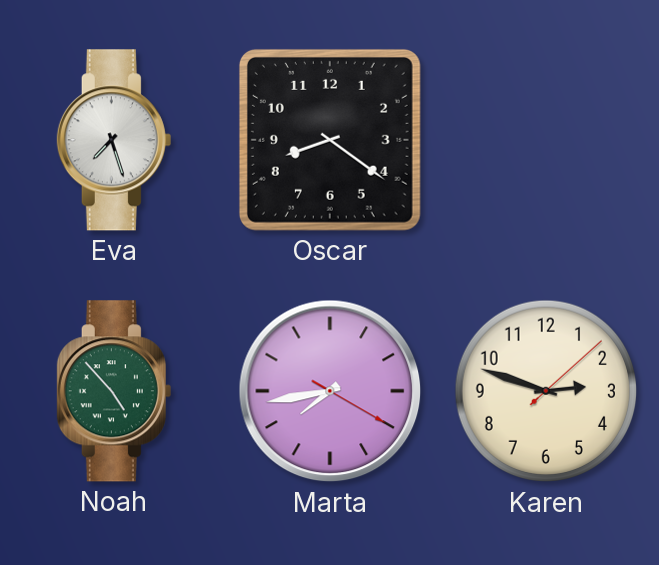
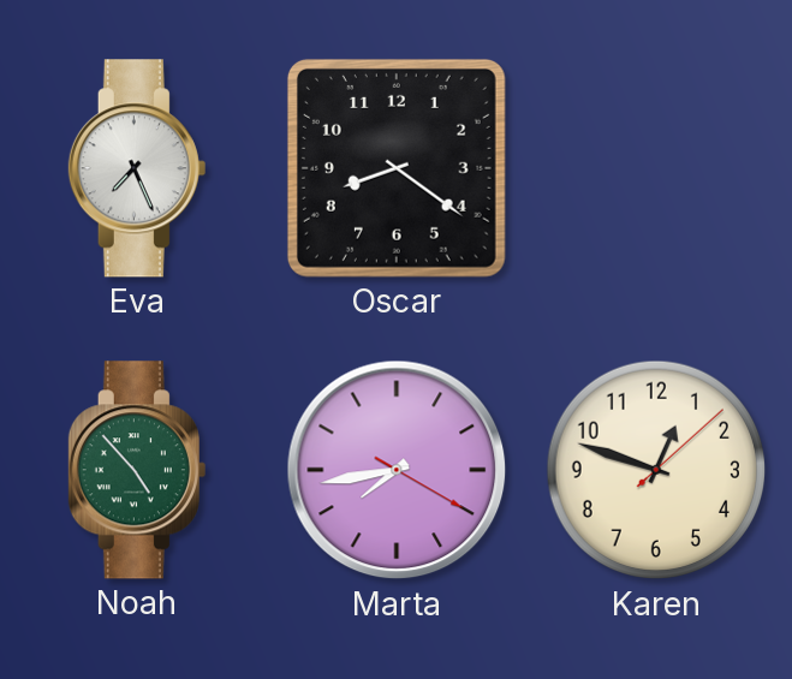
Eva: 7:27 -> 7:26
Karen: 2:48 -> 12:48
